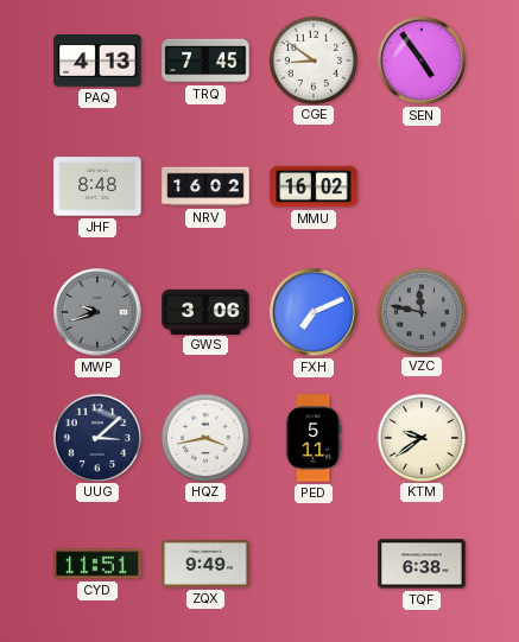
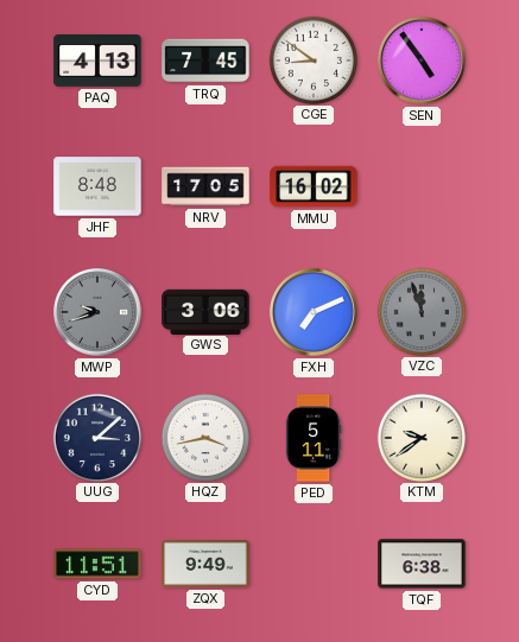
NRV: 16:02 -> 17:05
VZC: 11:47 -> 11:57
